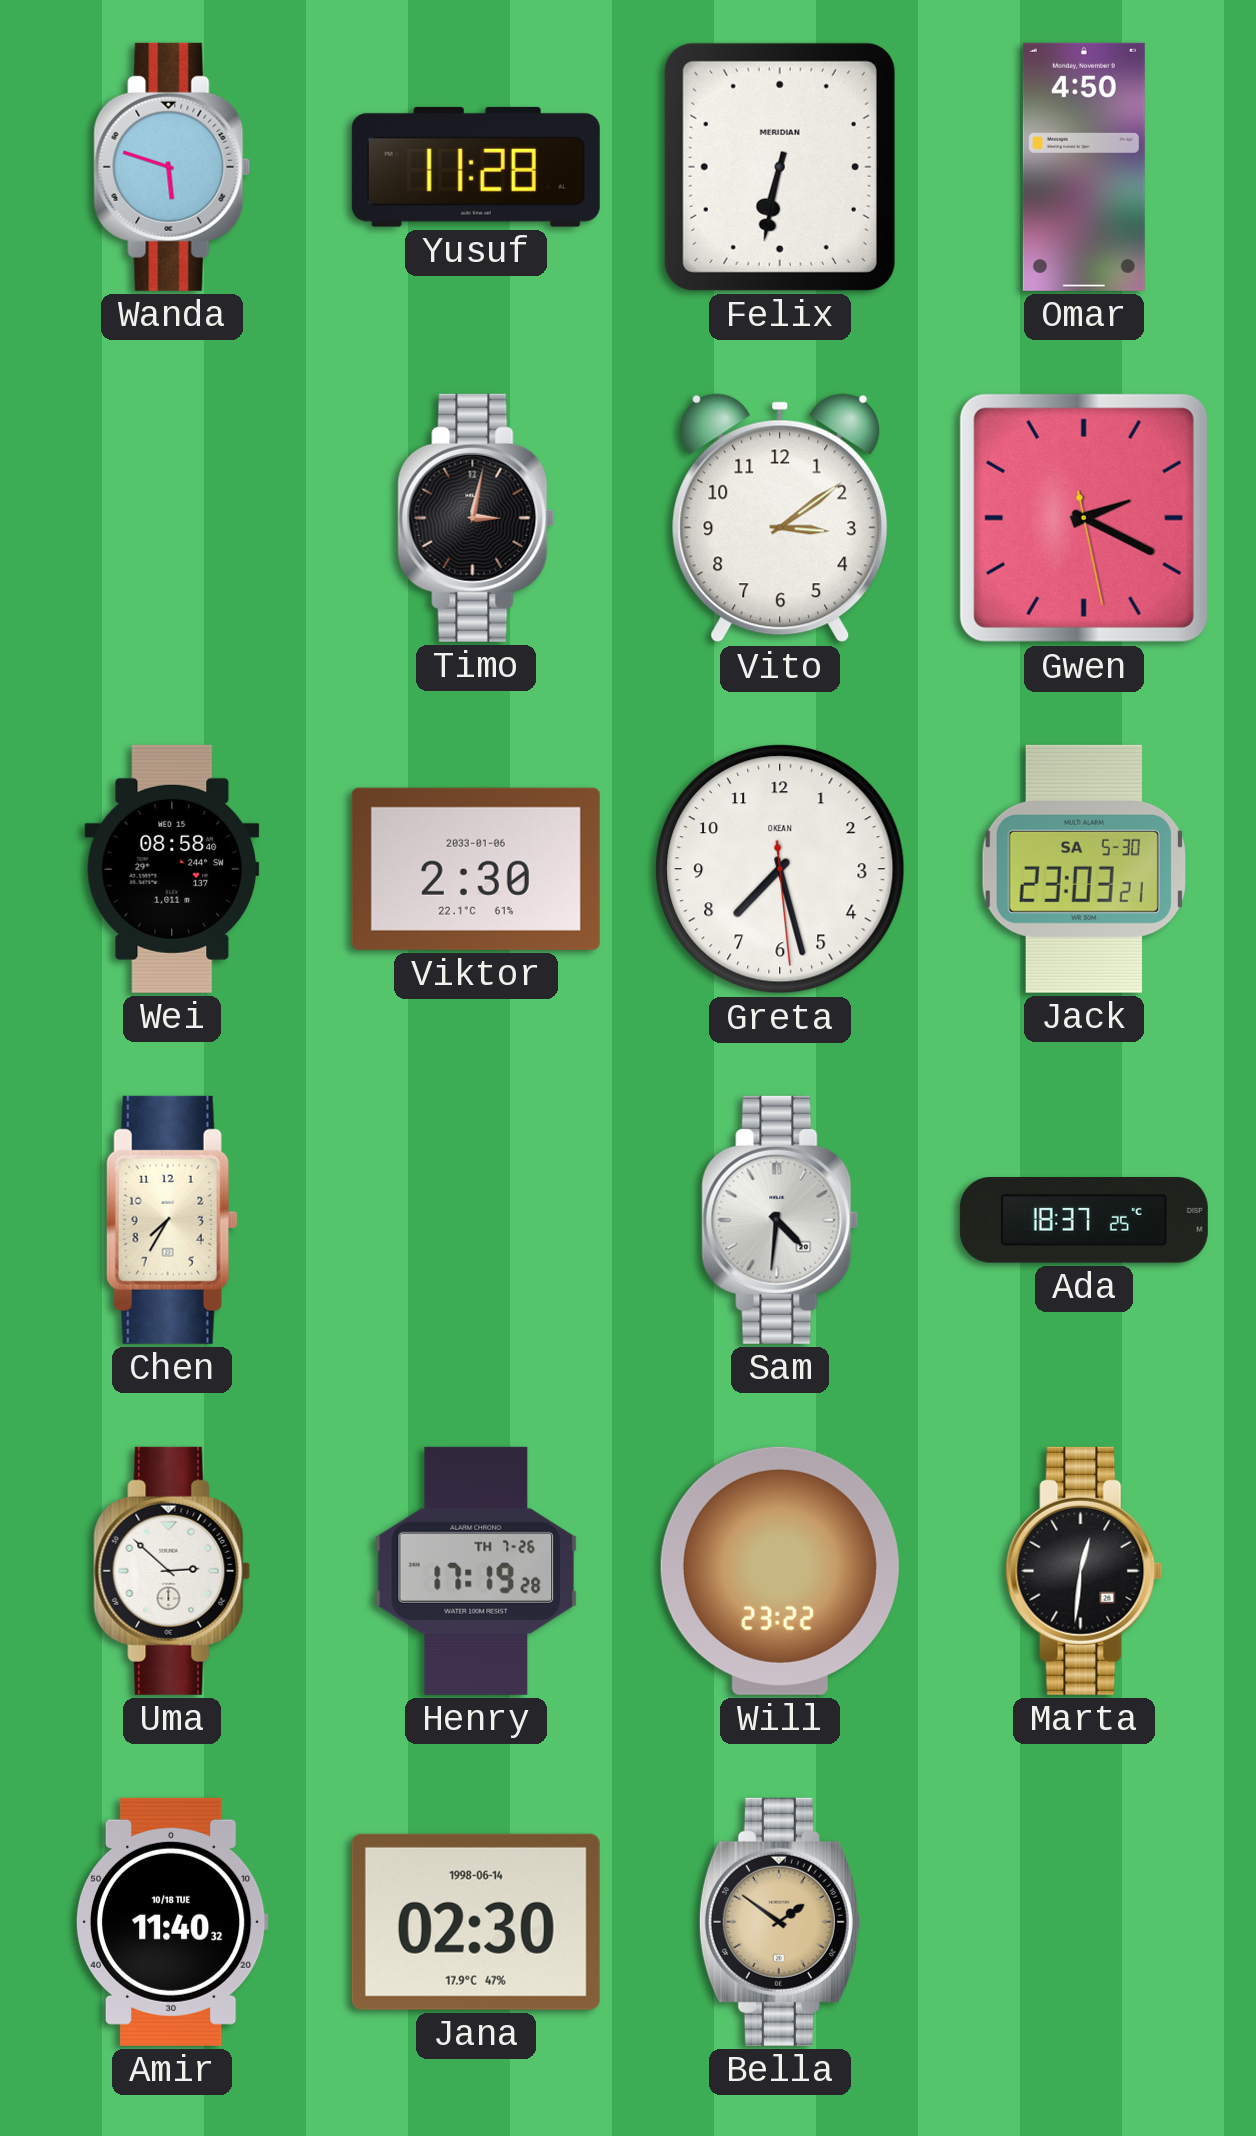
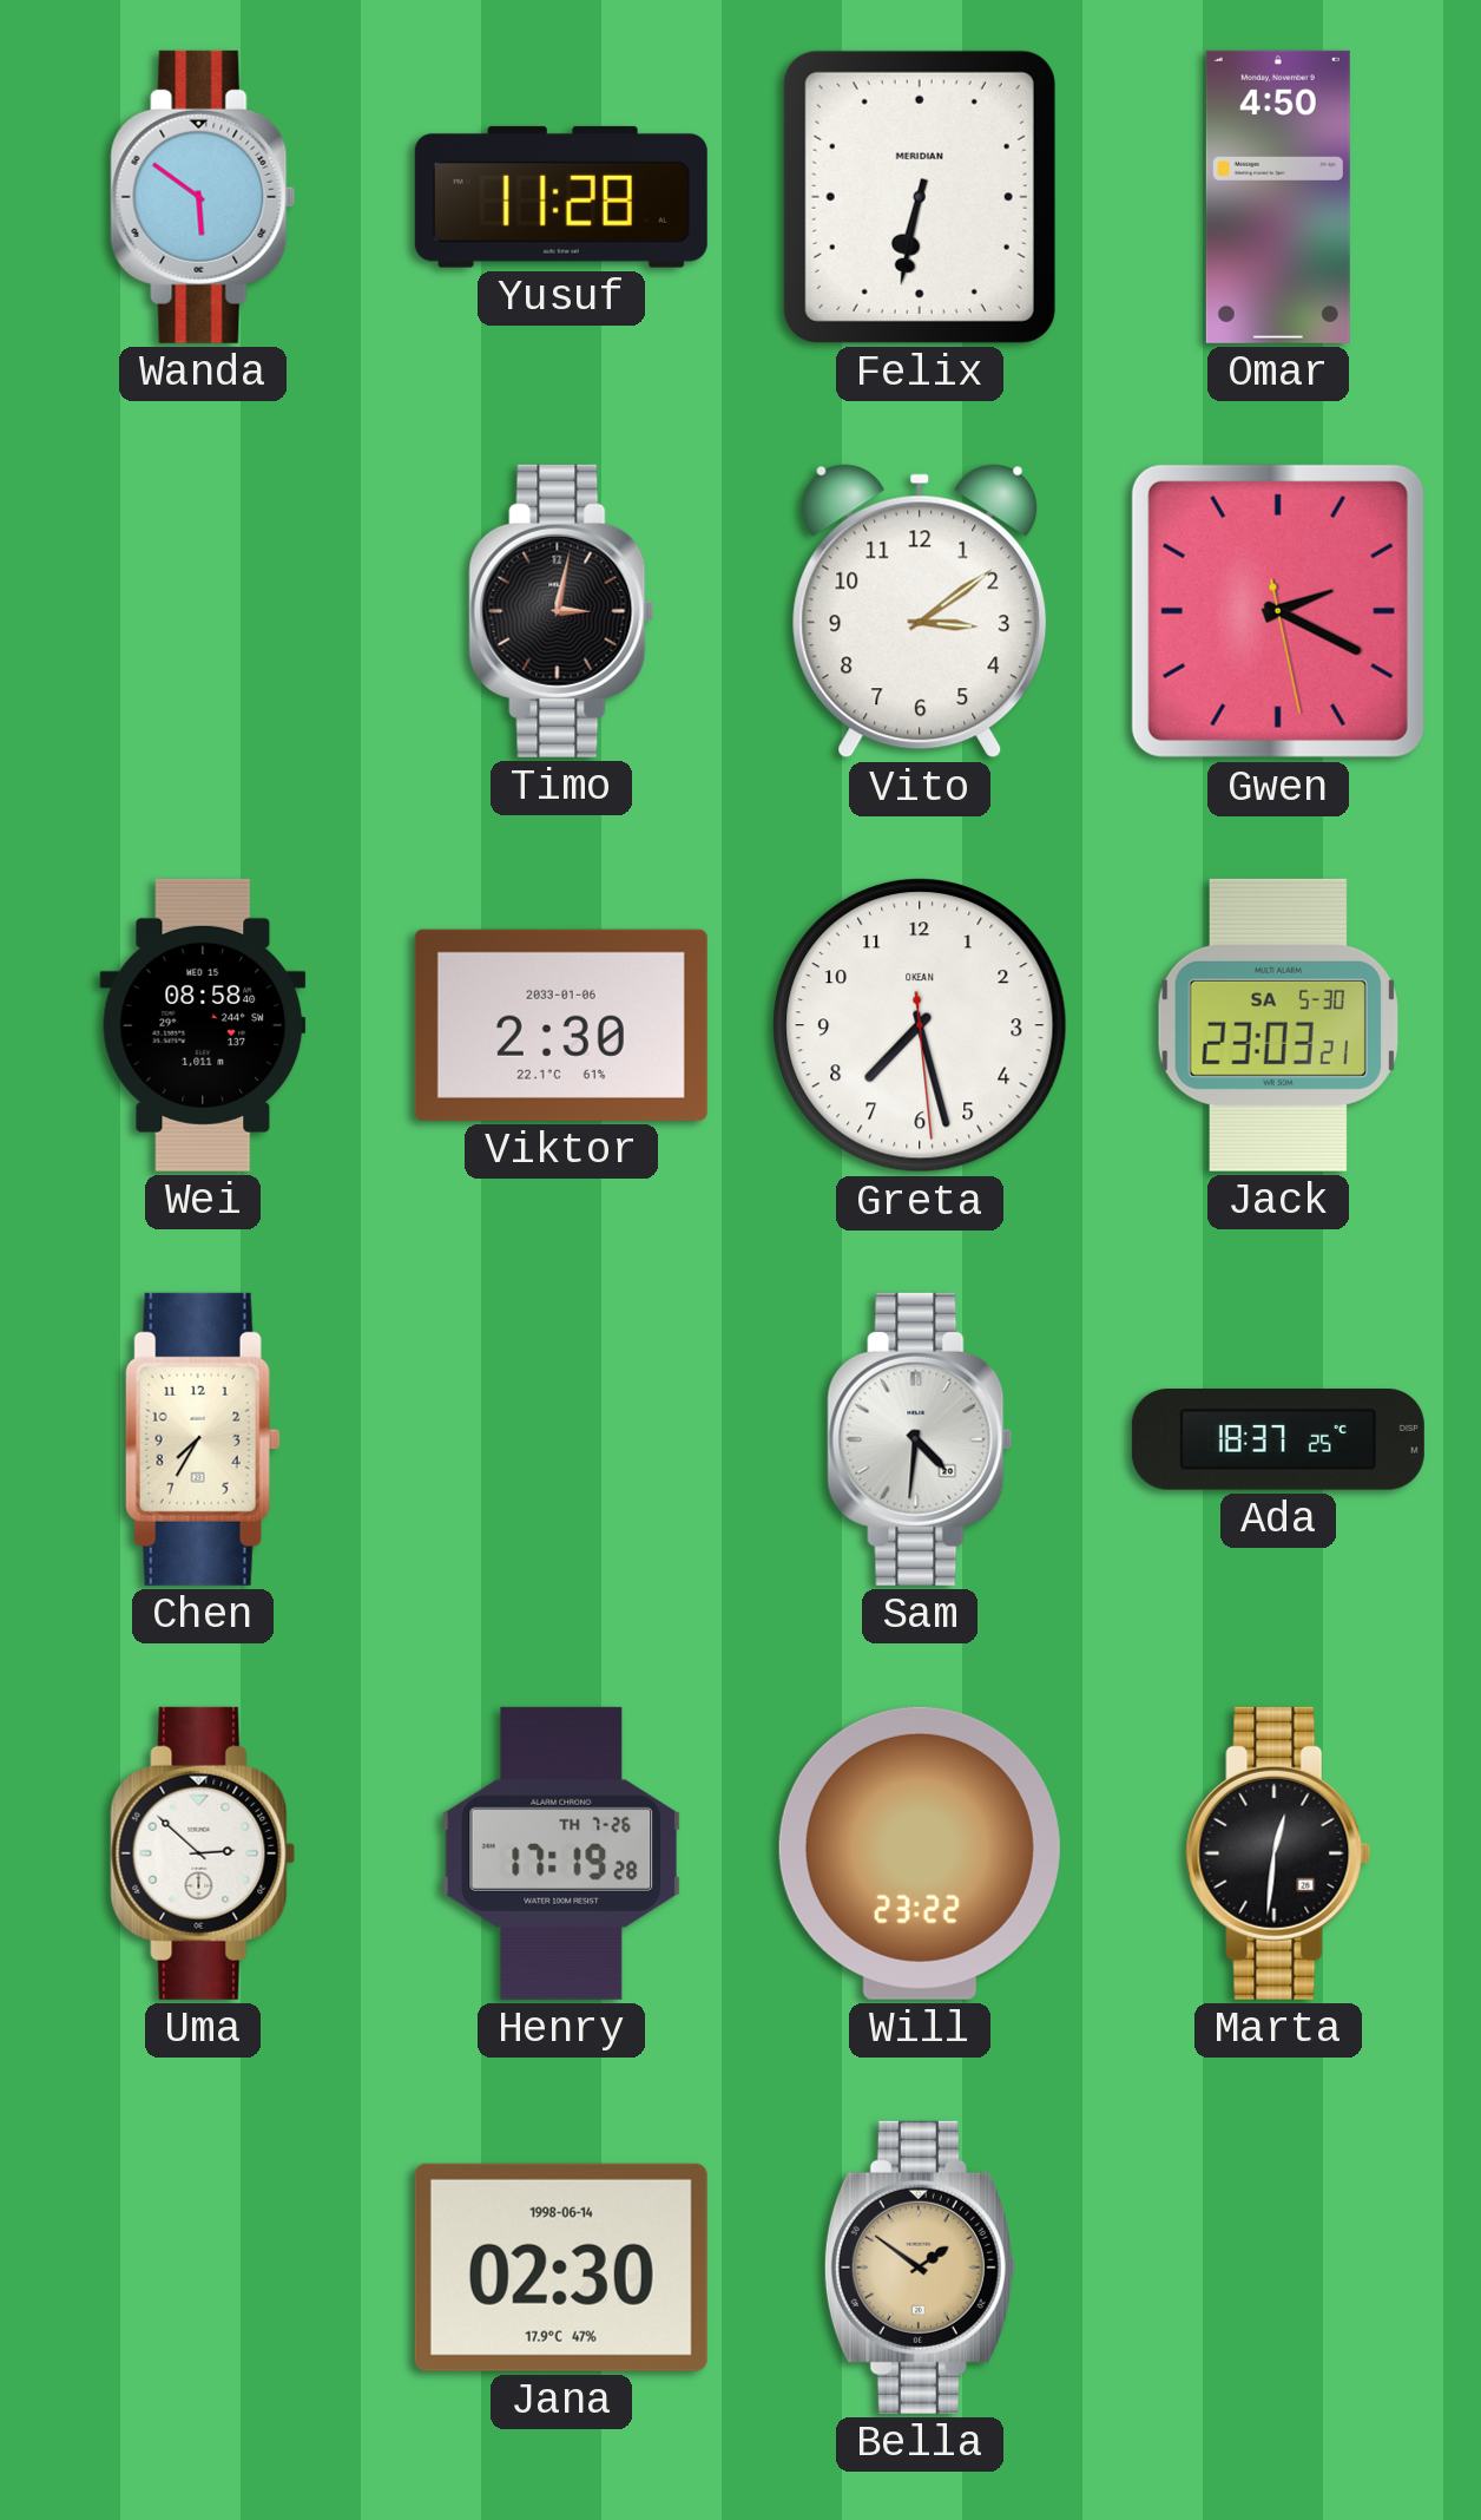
Wanda: 5:48 -> 5:51
Amir: 11:40 -> none
